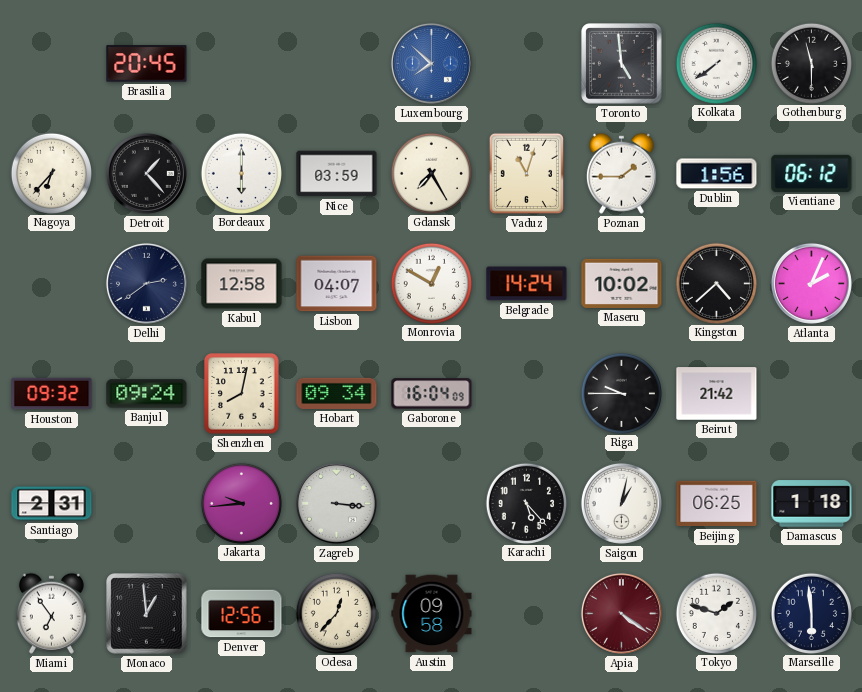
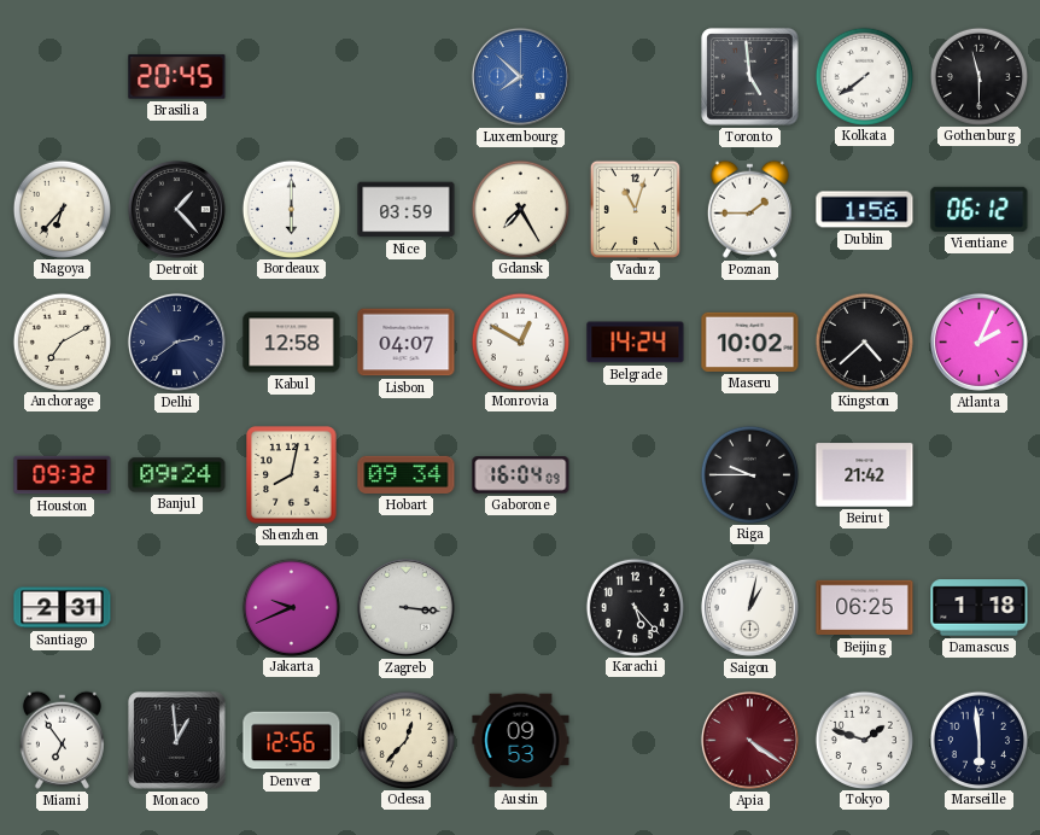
Anchorage: none -> 7:10
Jakarta: 9:44 -> 9:41
Austin: 09:58 -> 09:53
